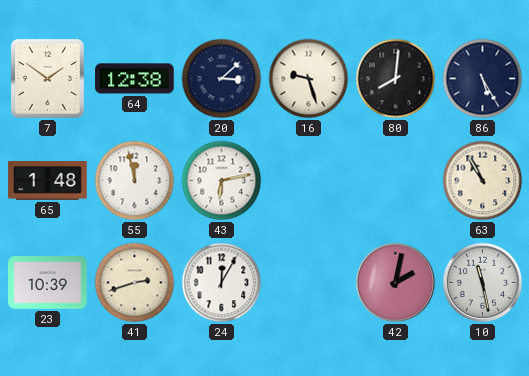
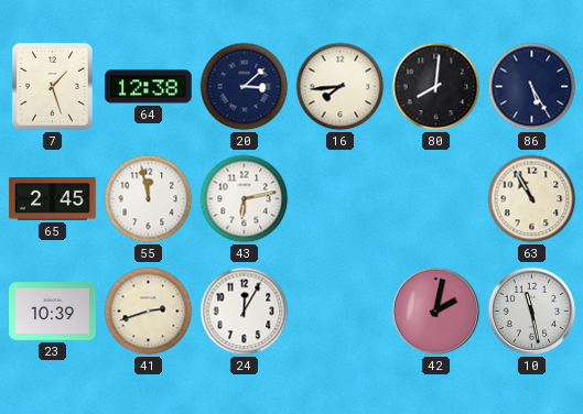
7: 1:51 -> 1:27
16: 9:27 -> 7:44
65: 1:48 -> 2:45
